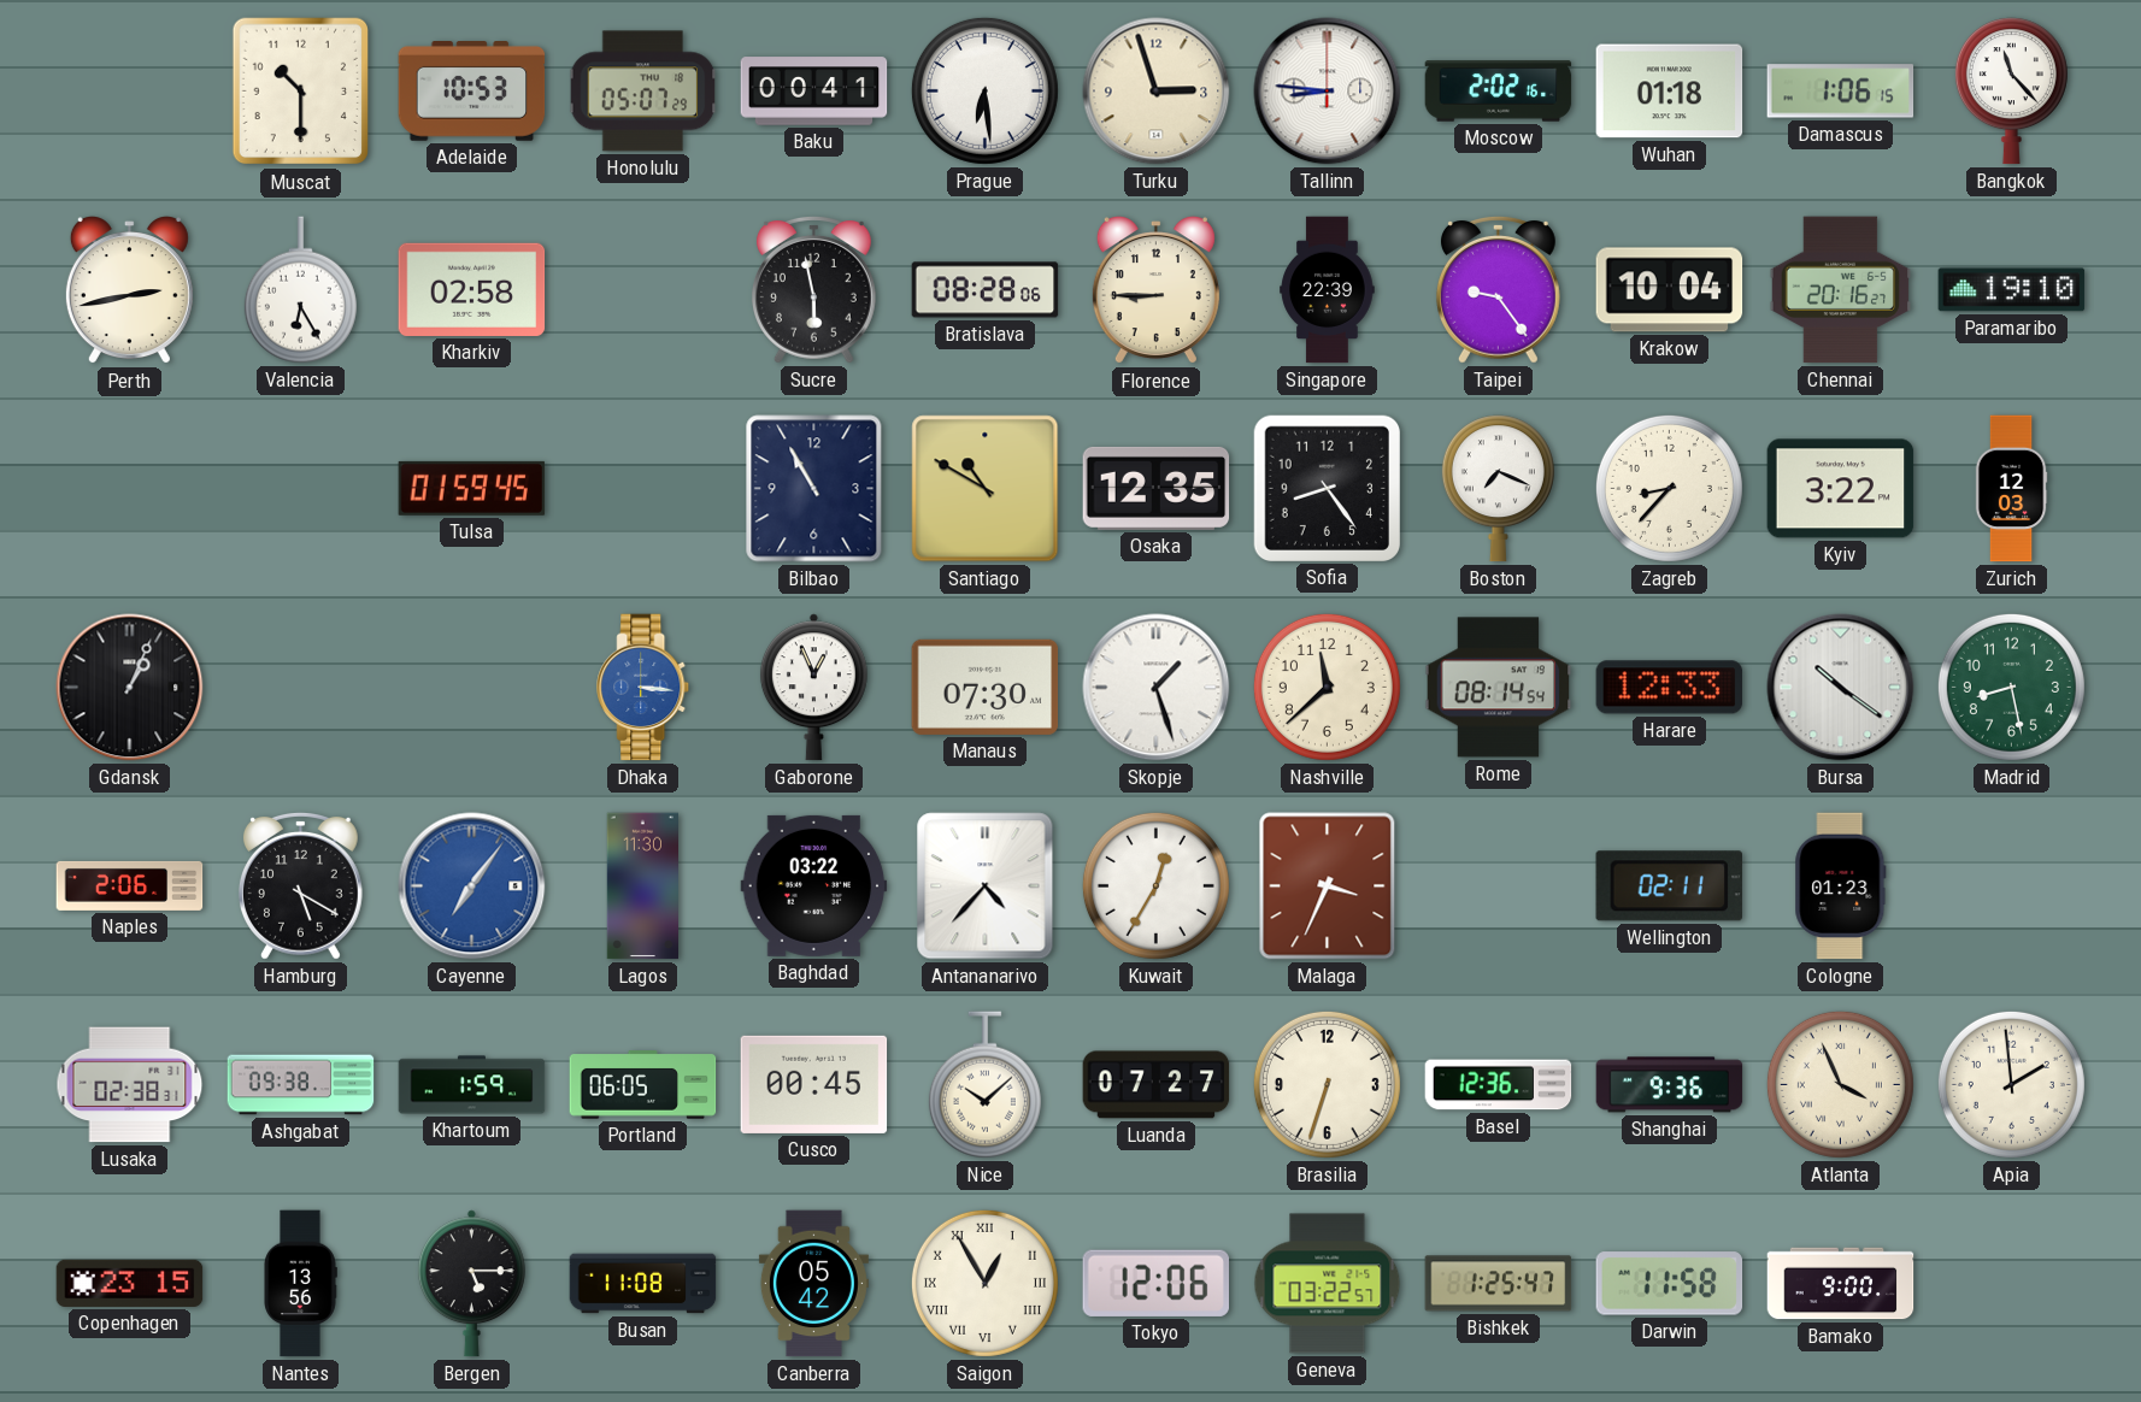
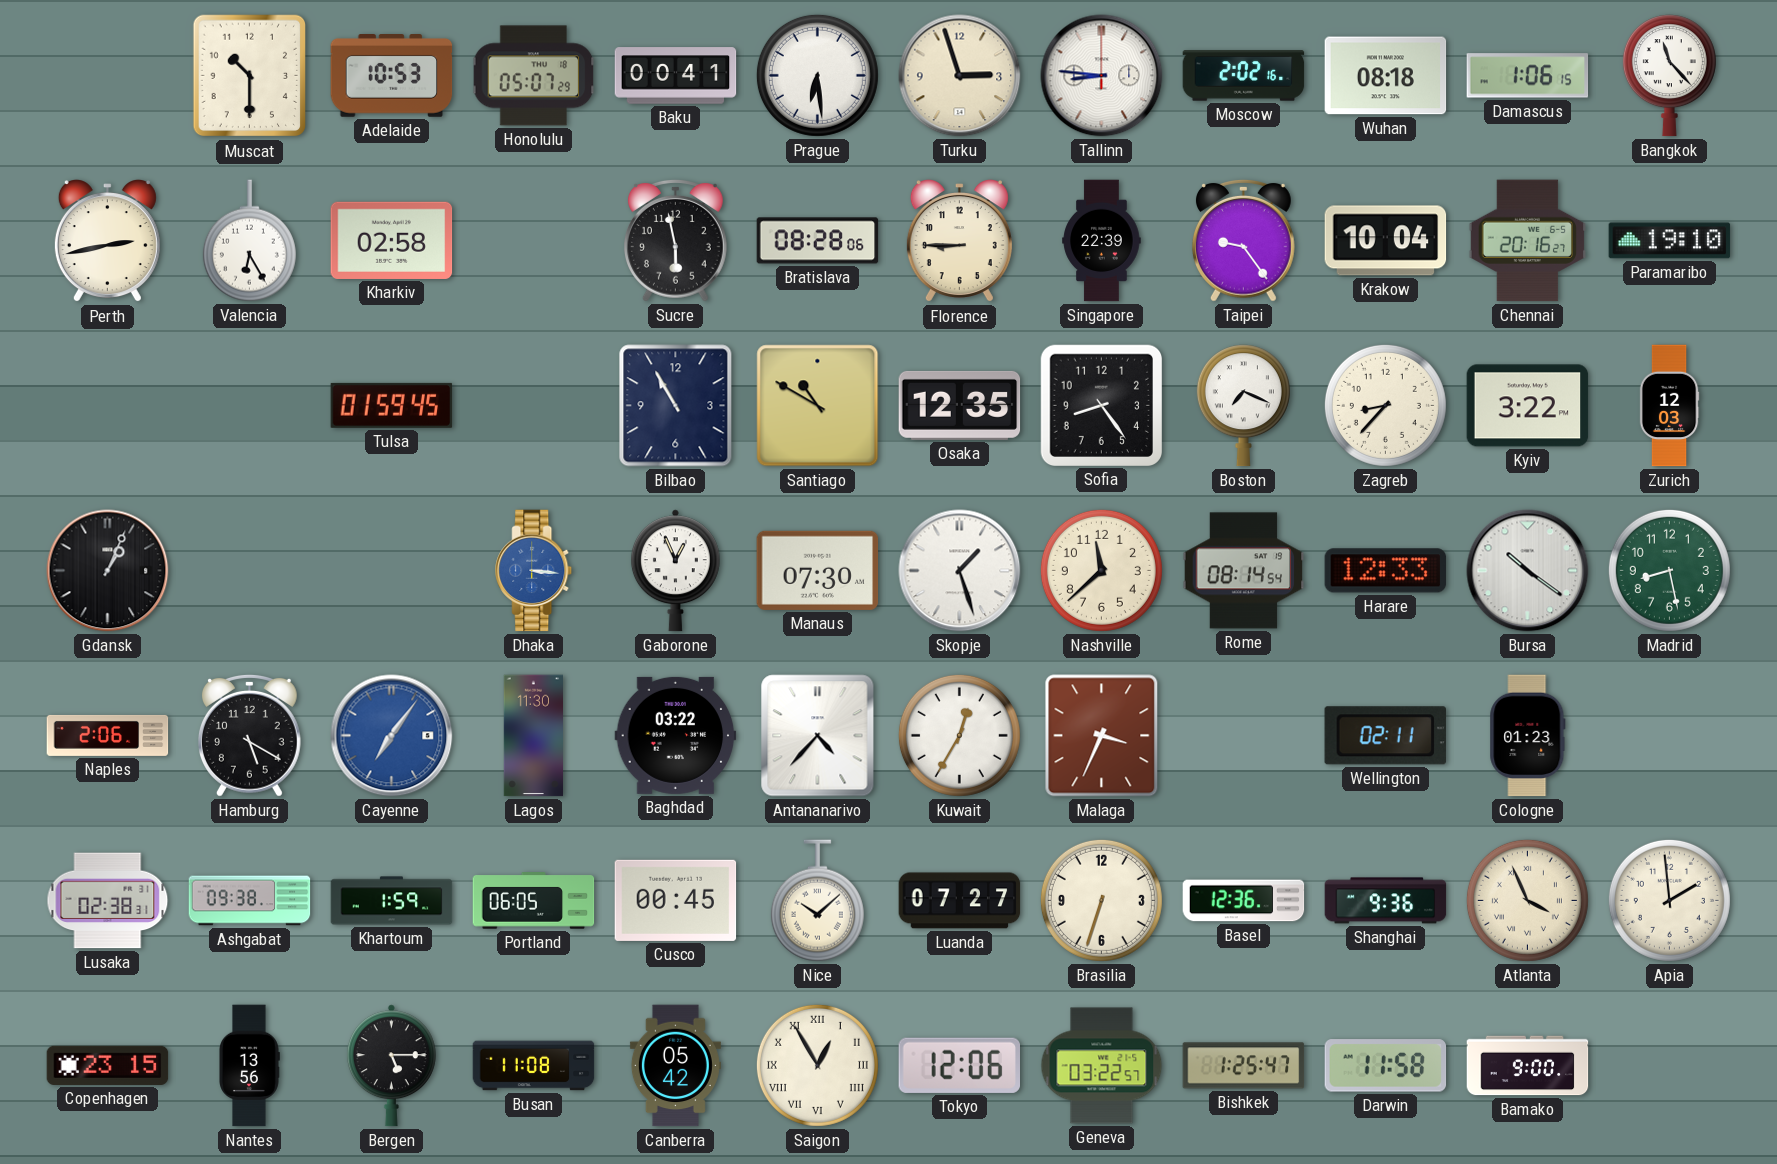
Wuhan: 01:18 -> 08:18
